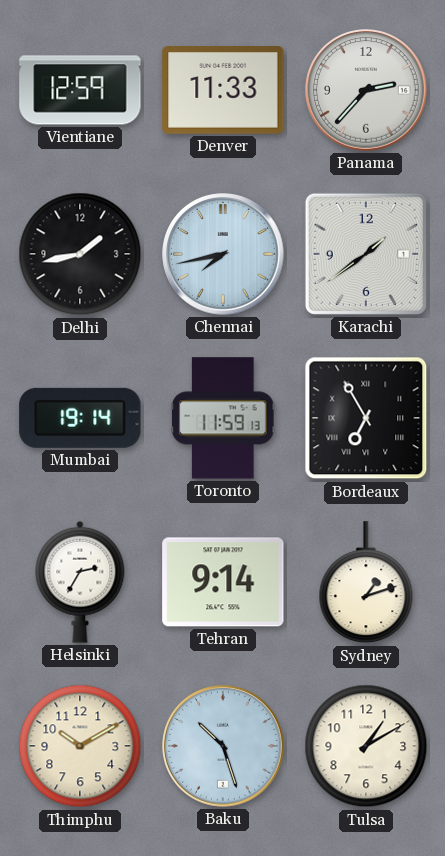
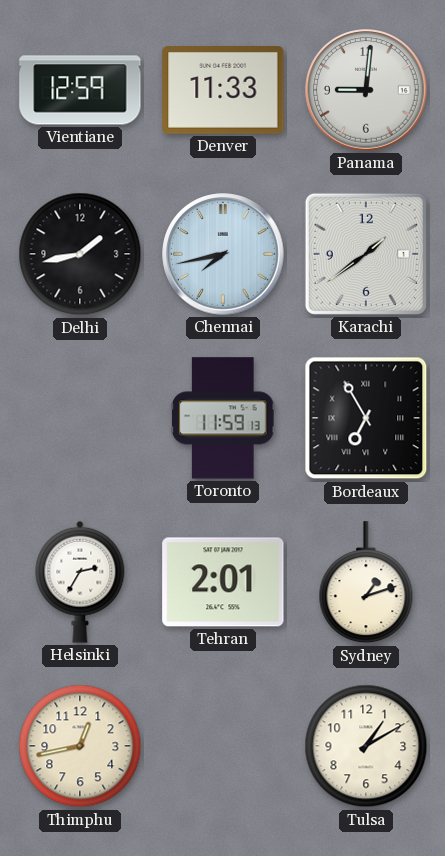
Panama: 2:37 -> 9:01
Mumbai: 19:14 -> none
Tehran: 9:14 -> 2:01
Thimphu: 10:10 -> 12:43
Baku: 10:27 -> none
